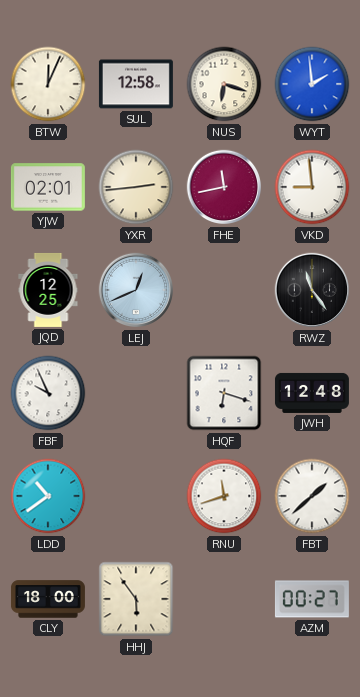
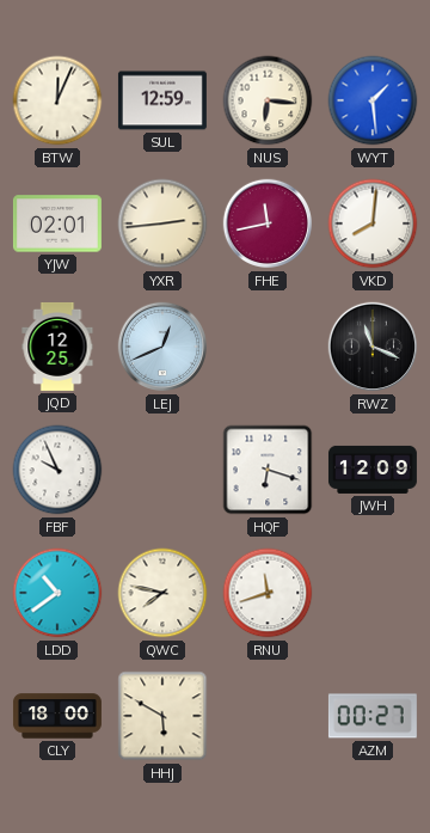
SUL: 12:58 -> 12:59
NUS: 6:18 -> 6:16
WYT: 1:59 -> 1:29
VKD: 8:59 -> 8:01
RWZ: 11:24 -> 11:19
JWH: 12:48 -> 12:09
QWC: none -> 7:47
FBT: 1:38 -> none
HHJ: 5:54 -> 5:50
